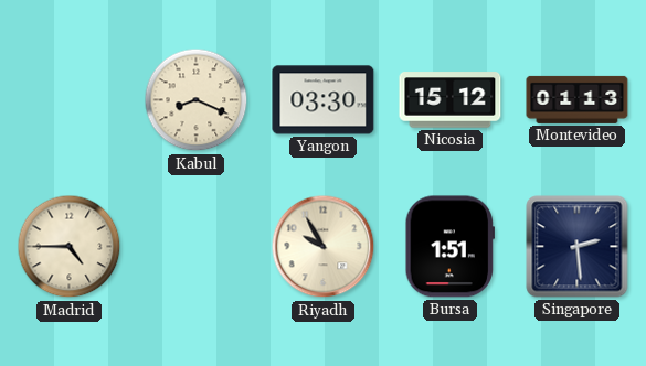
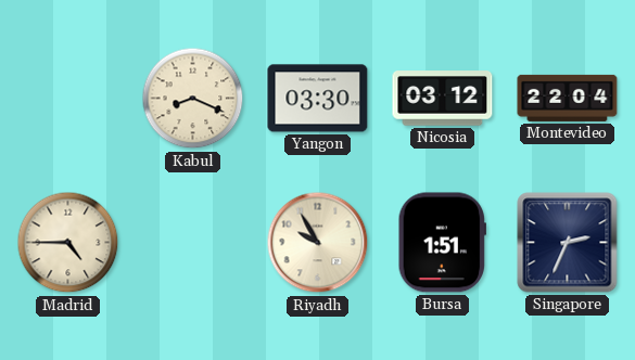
Nicosia: 15:12 -> 03:12
Montevideo: 01:13 -> 22:04
Singapore: 2:29 -> 2:34
